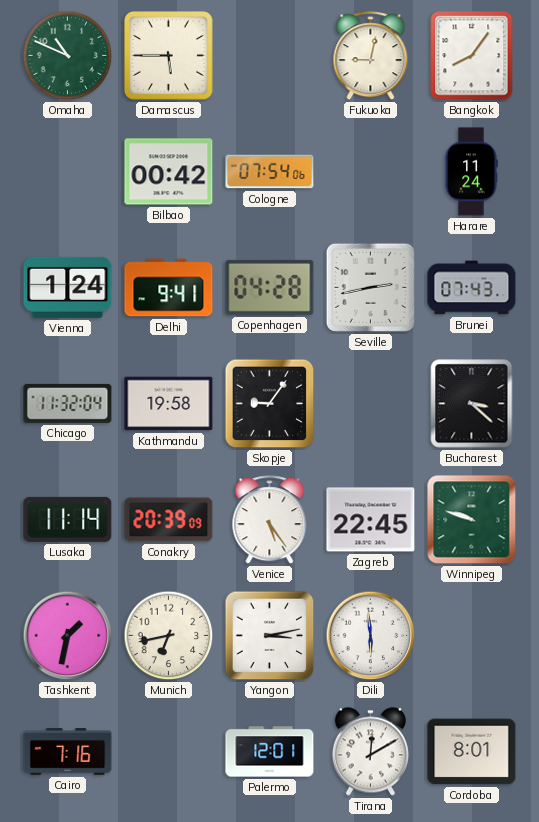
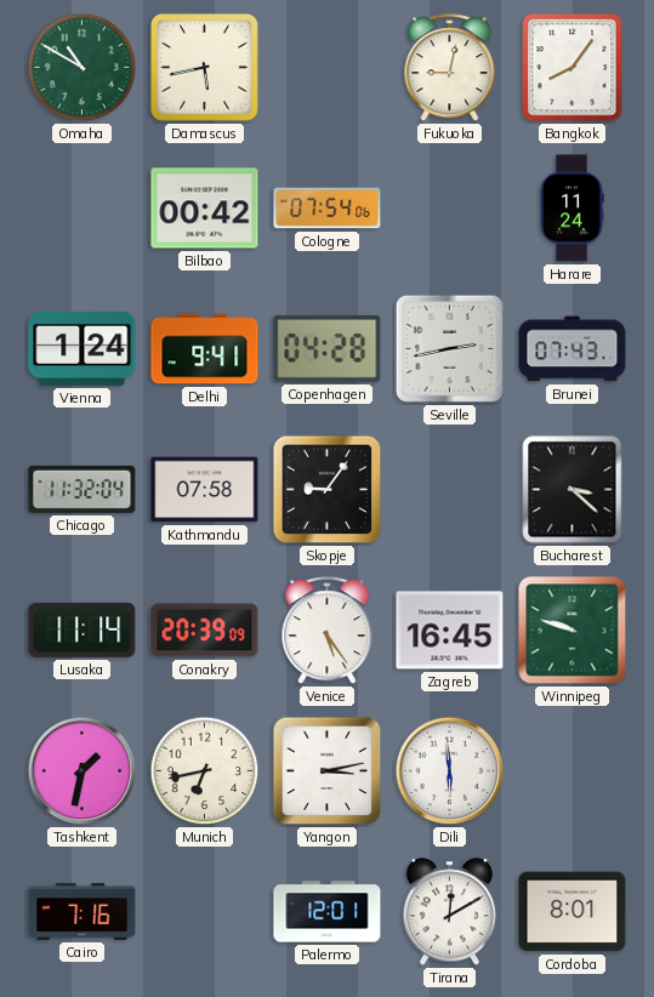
Omaha: 10:49 -> 10:50
Damascus: 5:45 -> 5:43
Kathmandu: 19:58 -> 07:58
Zagreb: 22:45 -> 16:45
